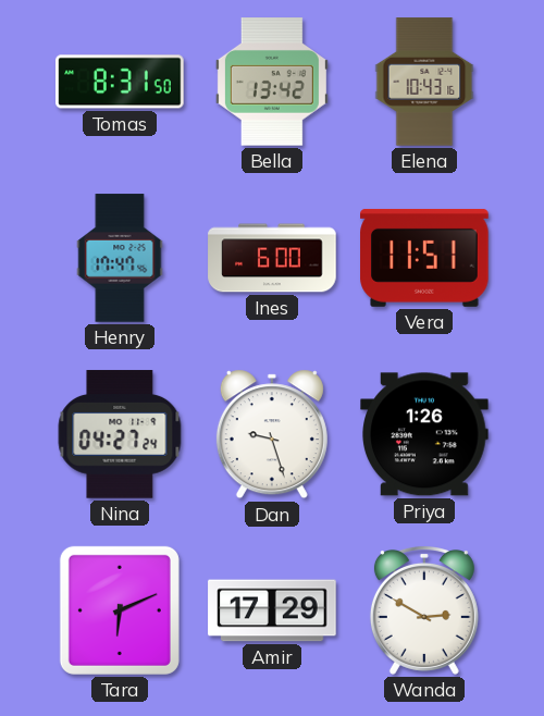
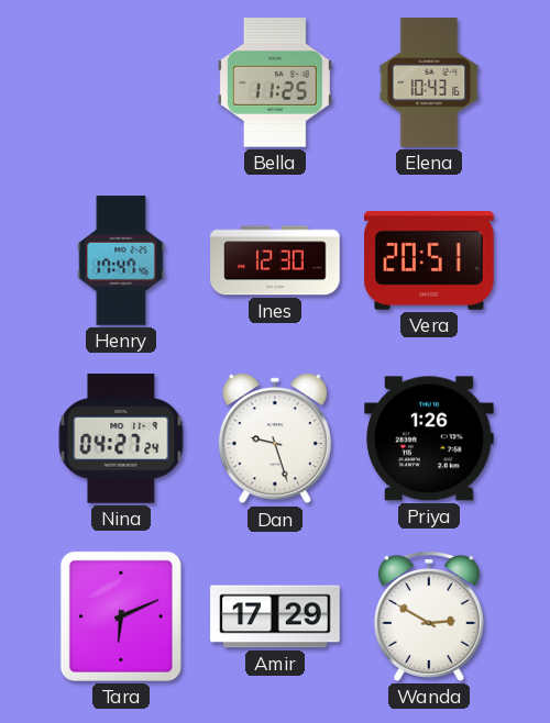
Tomas: 8:31 -> none
Bella: 13:42 -> 11:25
Ines: 6:00 -> 12:30
Vera: 11:51 -> 20:51
